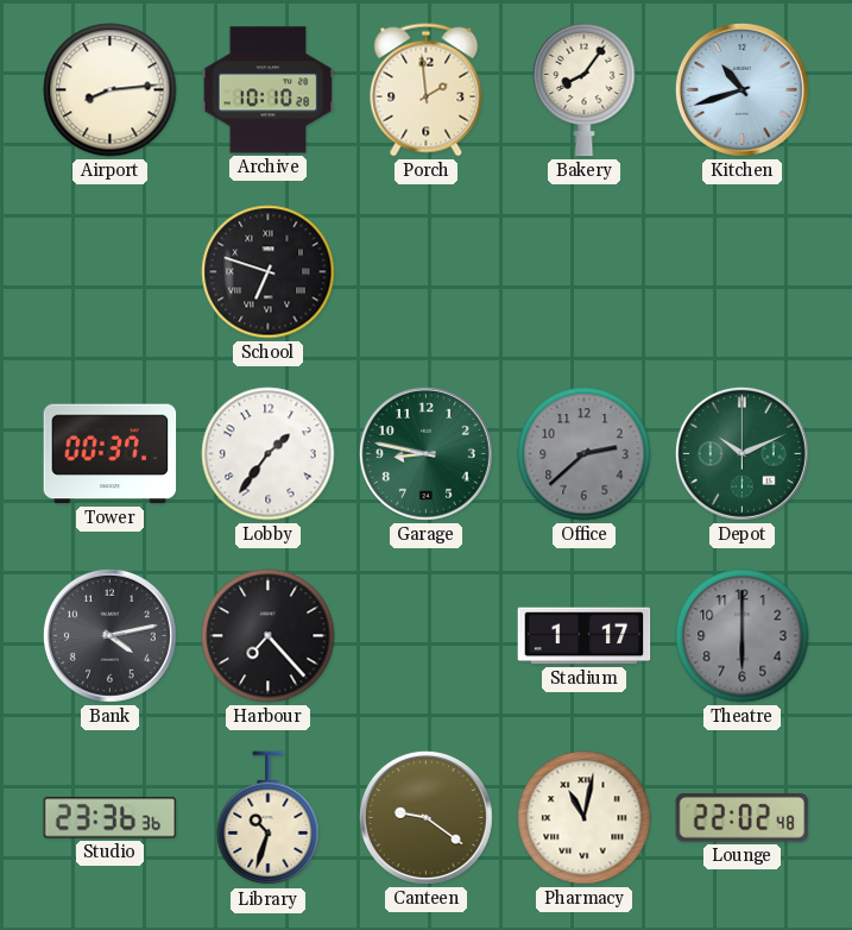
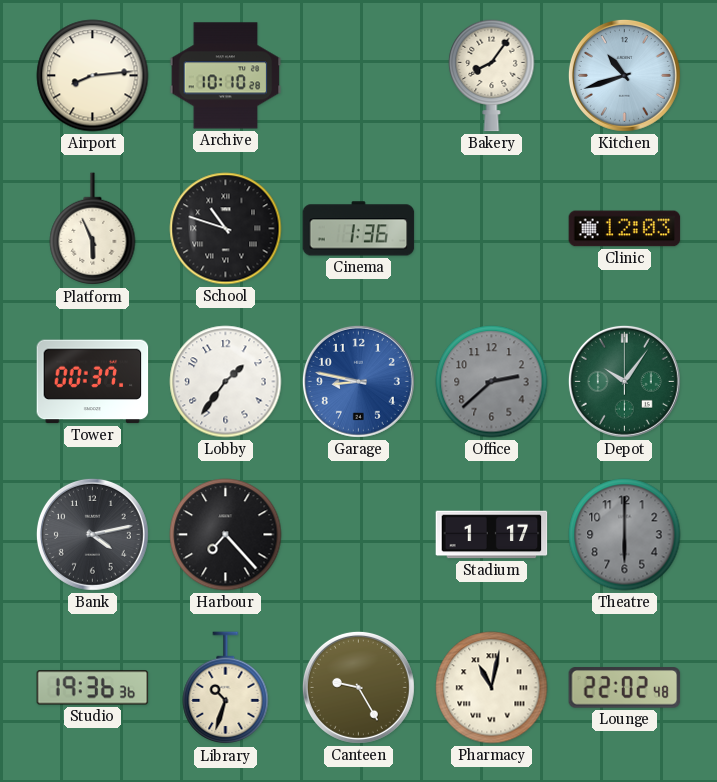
Porch: 1:59 -> none
Platform: none -> 5:56
School: 6:48 -> 10:48
Cinema: none -> 1:36
Clinic: none -> 12:03
Garage dial: green -> blue
Depot: 10:11 -> 10:06
Studio: 23:36 -> 19:36
Canteen: 9:21 -> 9:25
